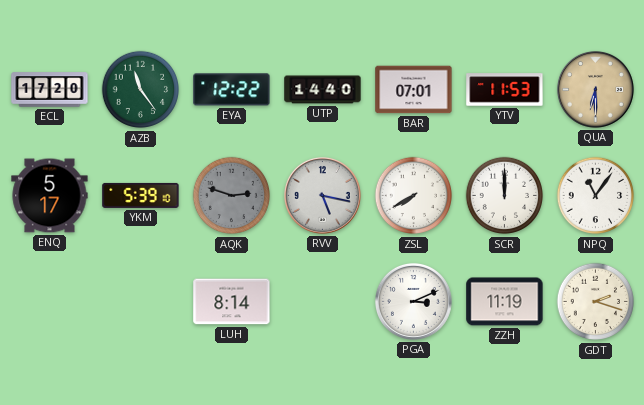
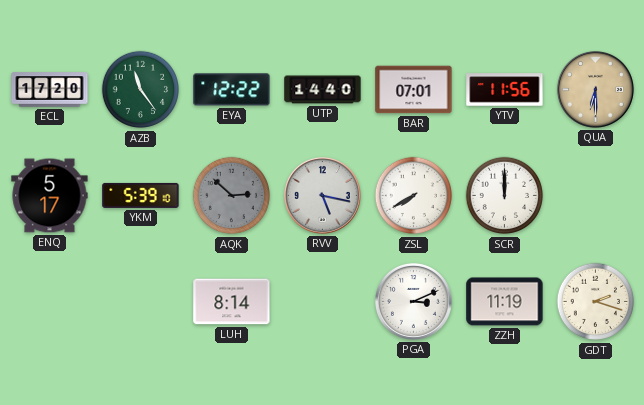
YTV: 11:53 -> 11:56
AQK: 2:48 -> 2:52
NPQ: 11:06 -> none
